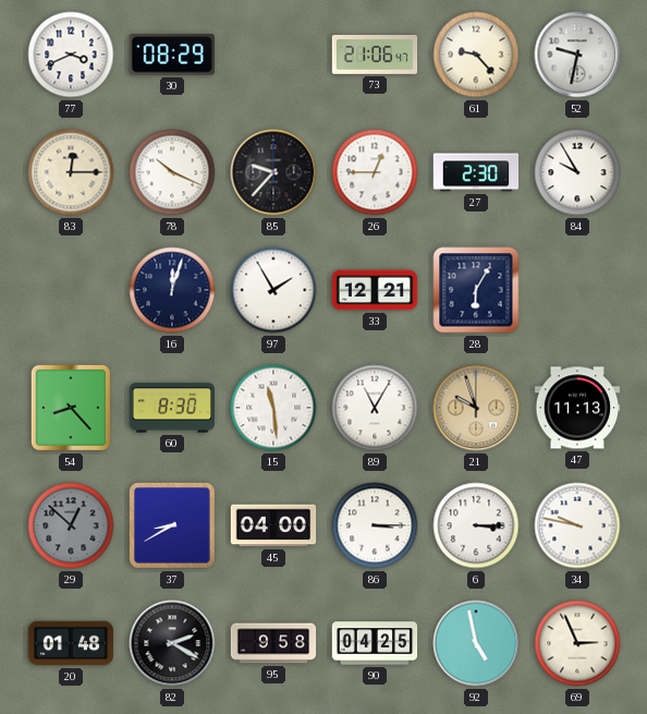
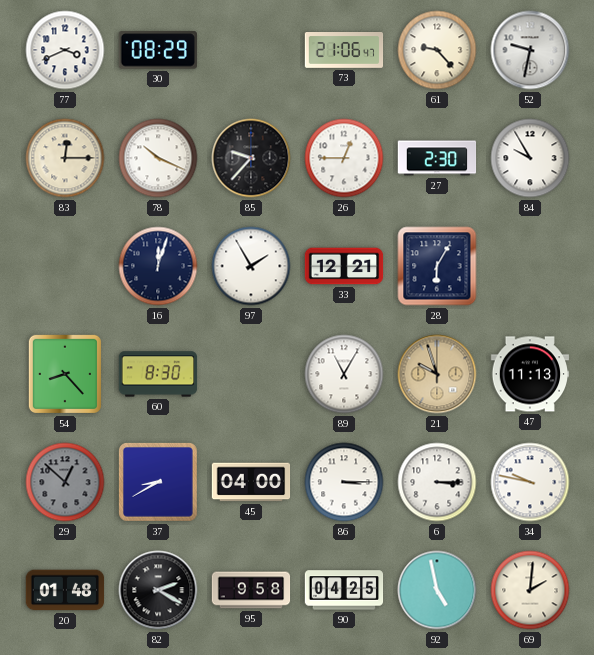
15: 11:29 -> none
69: 2:56 -> 2:01
